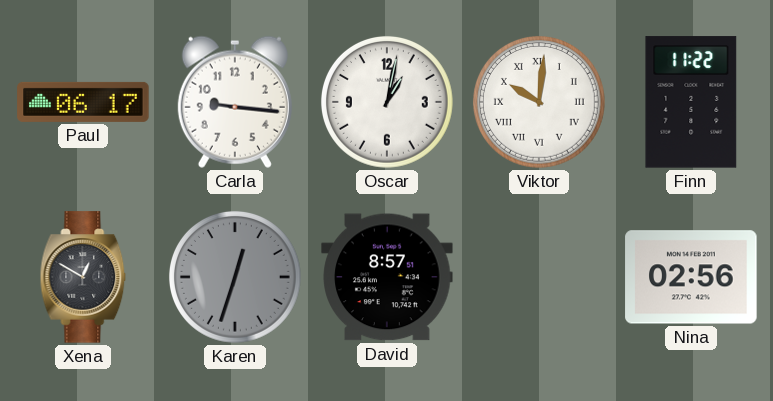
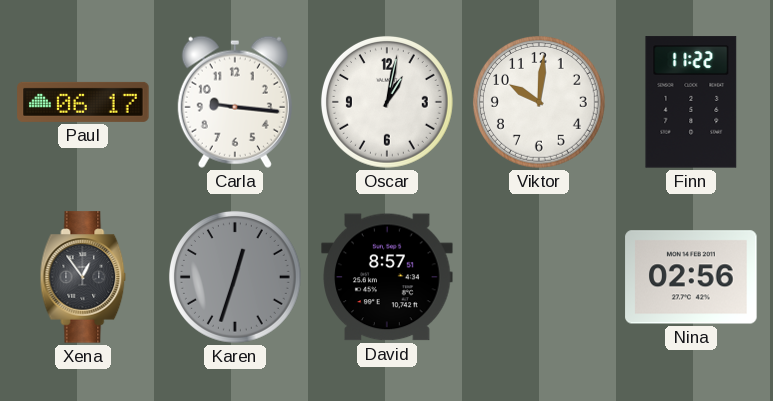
Viktor numerals: Roman -> Arabic
Xena: 12:50 -> 12:54
